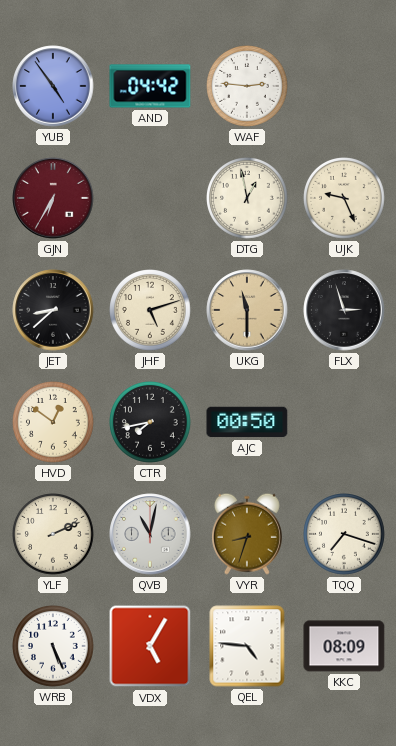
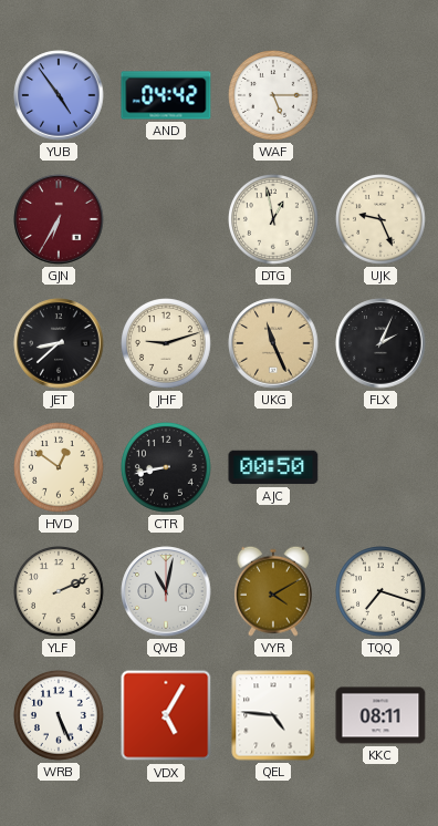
WAF: 2:46 -> 5:15
JHF: 5:12 -> 9:12
UKG: 11:30 -> 11:26
FLX: 2:57 -> 2:04
CTR: 7:43 -> 8:43
VYR: 8:33 -> 4:10
KKC: 08:09 -> 08:11
